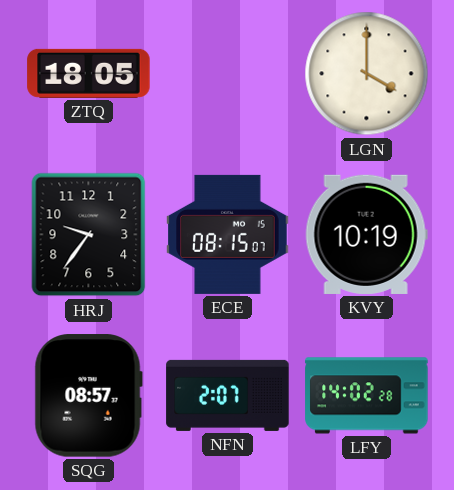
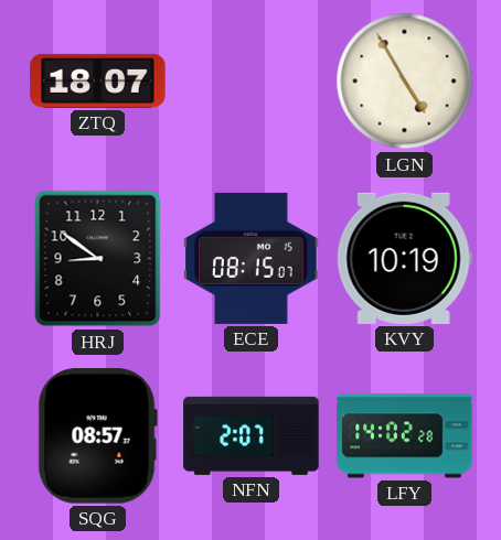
ZTQ: 18:05 -> 18:07
LGN: 4:00 -> 4:55
HRJ: 9:36 -> 8:51
